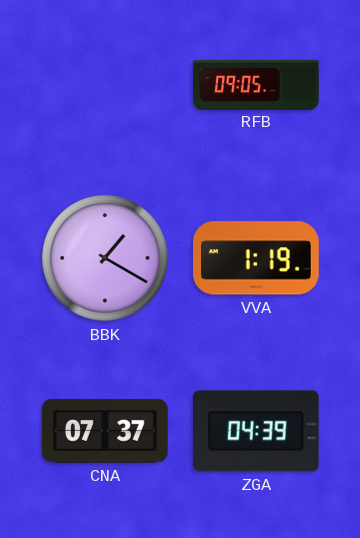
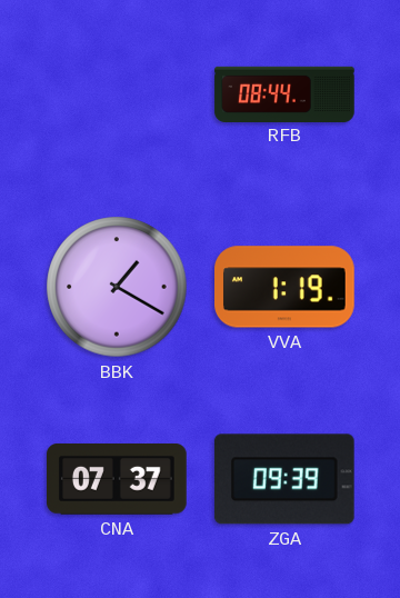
RFB: 09:05 -> 08:44
ZGA: 04:39 -> 09:39
